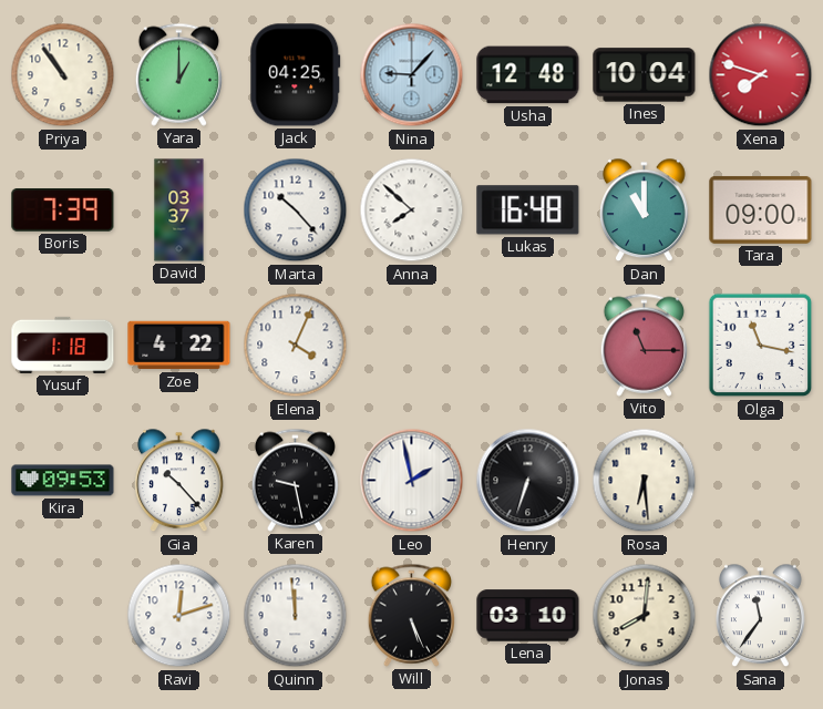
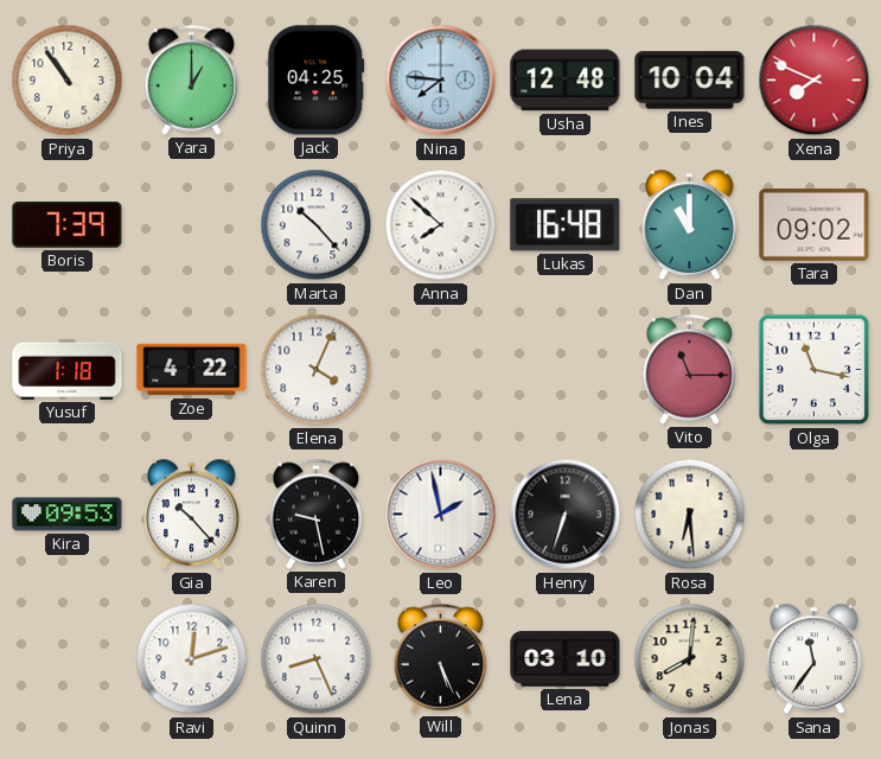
Nina: 9:07 -> 7:46
Xena: 7:48 -> 7:49
David: 03:37 -> none
Tara: 09:00 -> 09:02
Quinn: 11:59 -> 8:26
